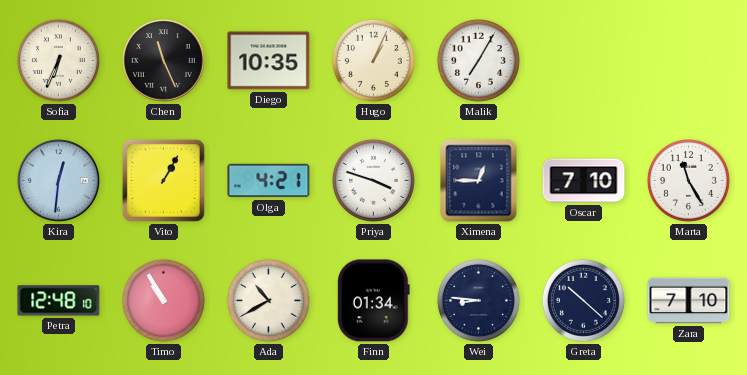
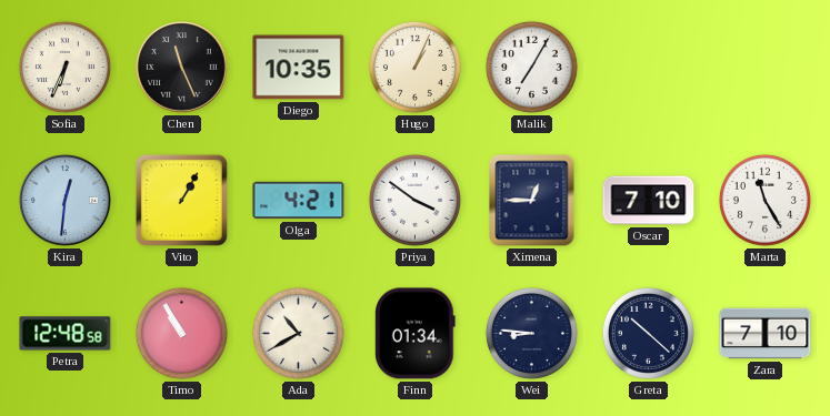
Priya: 3:48 -> 3:51
Petra: 12:48:10 -> 12:48:58
